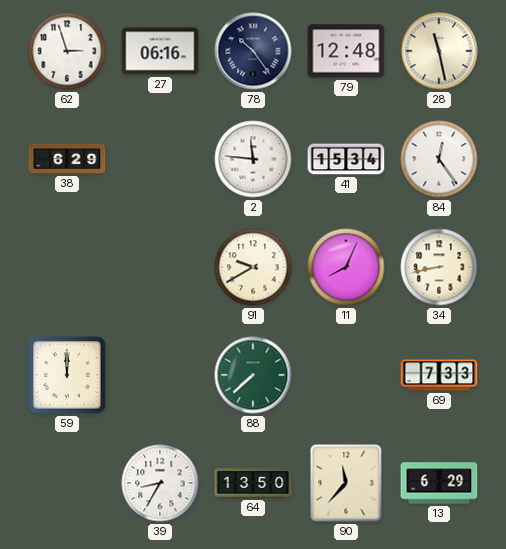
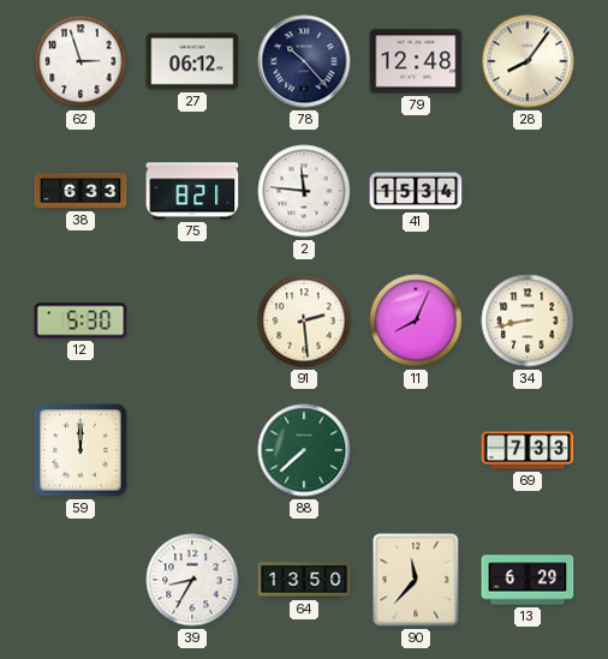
27: 06:16 -> 06:12
78: 10:24 -> 10:23
28: 11:28 -> 8:06
38: 6:29 -> 6:33
75: none -> 8:21
84: 12:24 -> none
12: none -> 5:30
91: 9:40 -> 2:29
